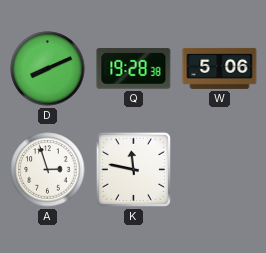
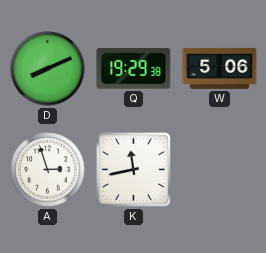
Q: 19:28 -> 19:29
K: 11:47 -> 11:43
